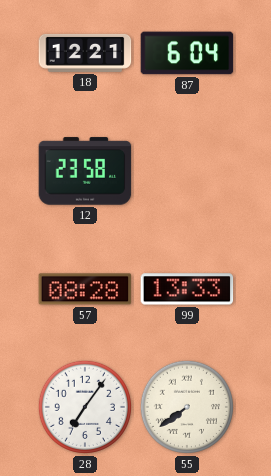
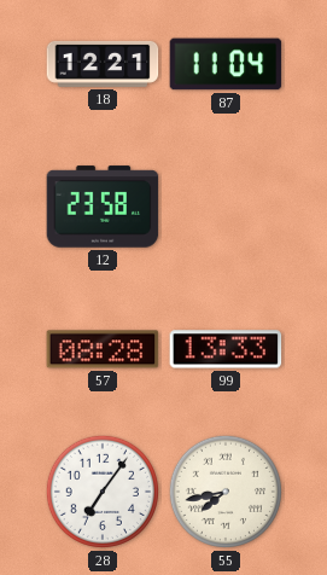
87: 6:04 -> 11:04
55: 7:39 -> 7:43
